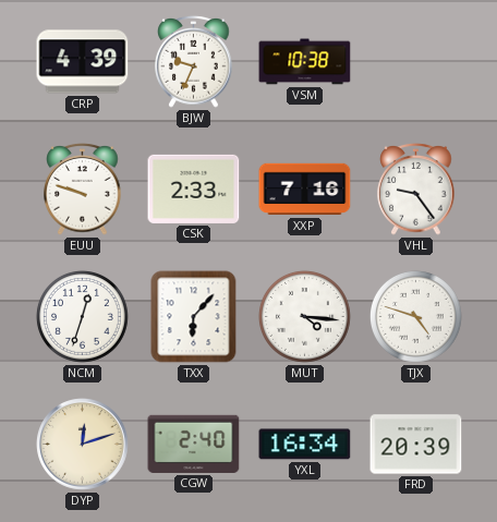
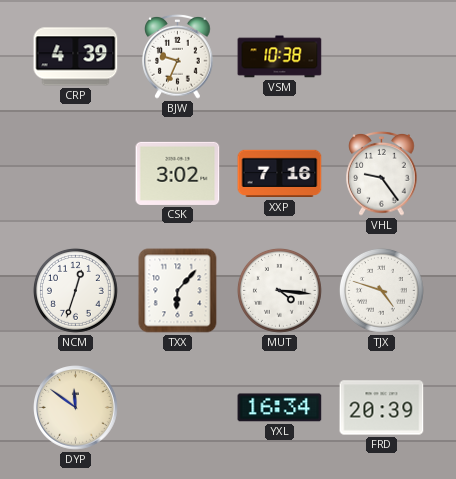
EUU: 9:48 -> none
CSK: 2:33 -> 3:02
DYP: 12:12 -> 11:51
CGW: 2:40 -> none
